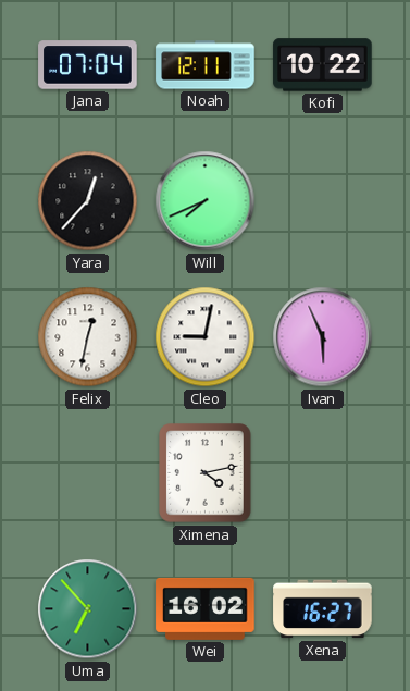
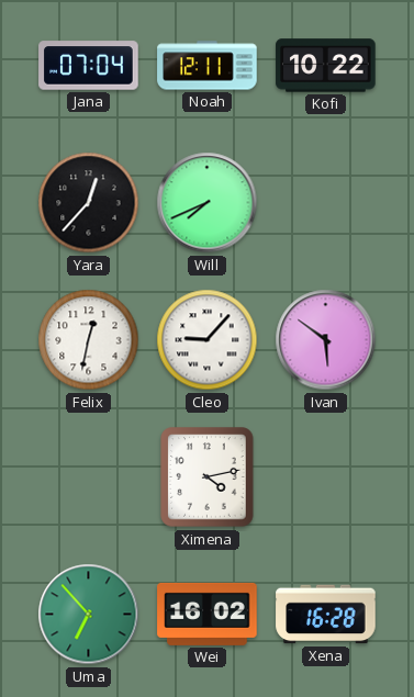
Cleo: 9:02 -> 9:07
Ivan: 5:56 -> 5:51
Xena: 16:27 -> 16:28
